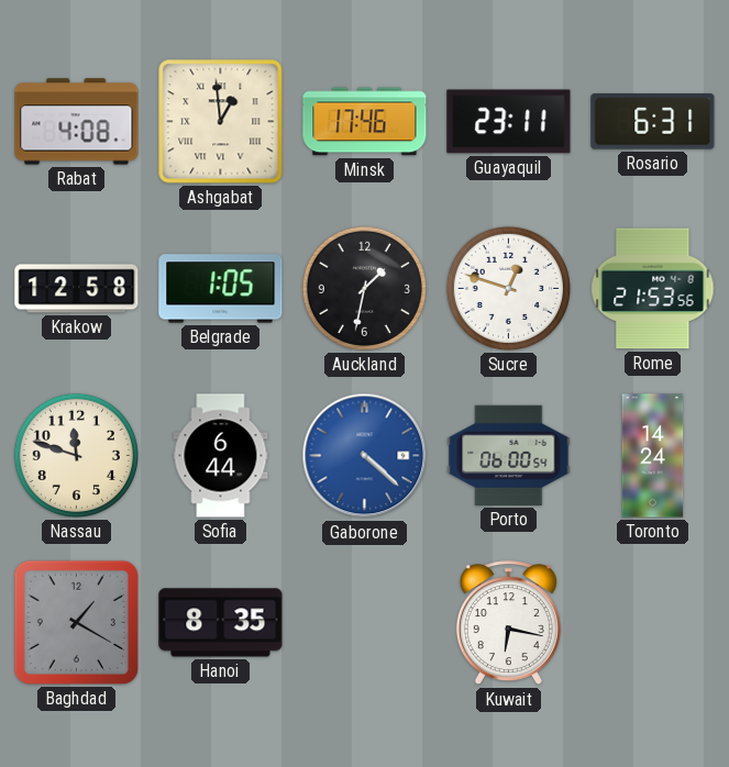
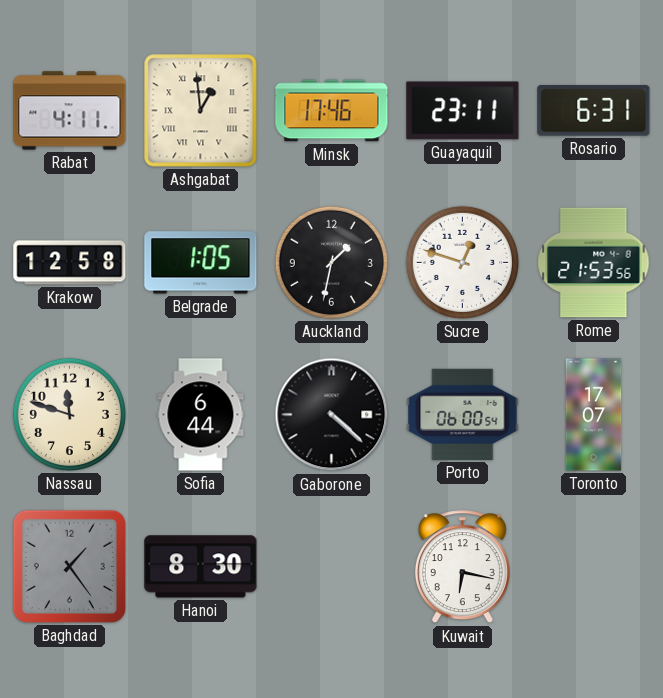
Rabat: 4:08 -> 4:11
Gaborone dial: blue -> black
Toronto: 14:24 -> 17:07
Baghdad: 1:20 -> 1:24
Hanoi: 8:35 -> 8:30
